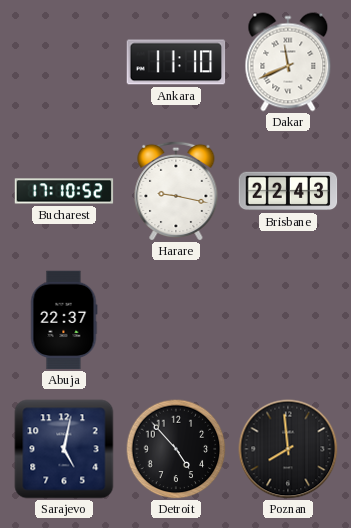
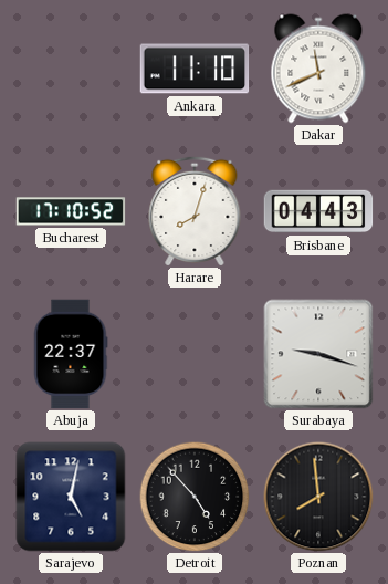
Harare: 9:17 -> 8:03
Brisbane: 22:43 -> 04:43
Surabaya: none -> 9:18
